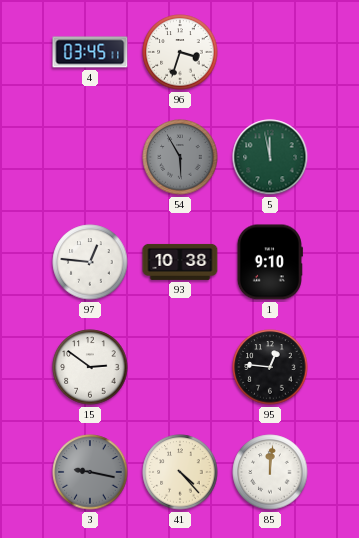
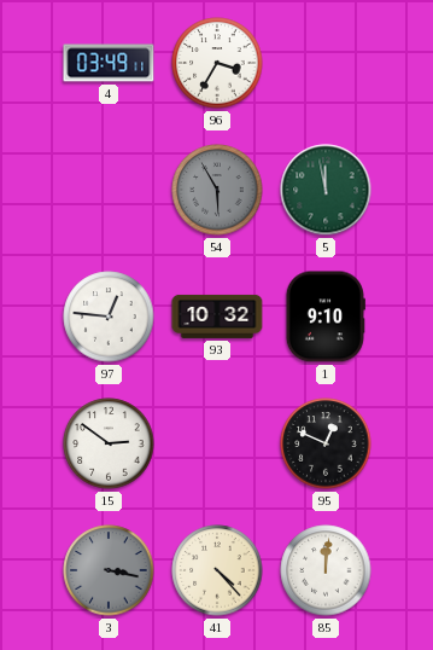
4: 03:45 -> 03:49
96: 3:33 -> 3:35
93: 10:38 -> 10:32
95: 12:46 -> 12:49
3: 9:17 -> 3:17
